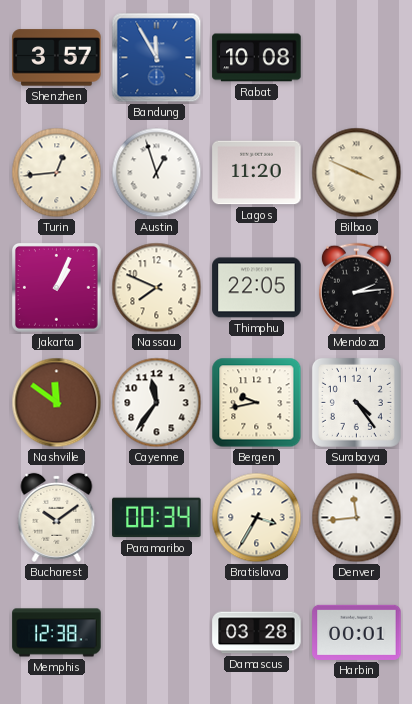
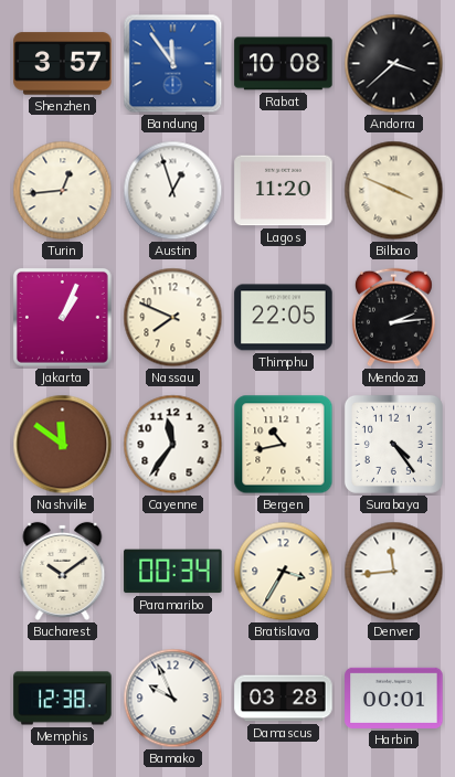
Bandung: 11:55 -> 11:54
Andorra: none -> 3:38
Bergen: 9:43 -> 10:43
Bamako: none -> 9:56
